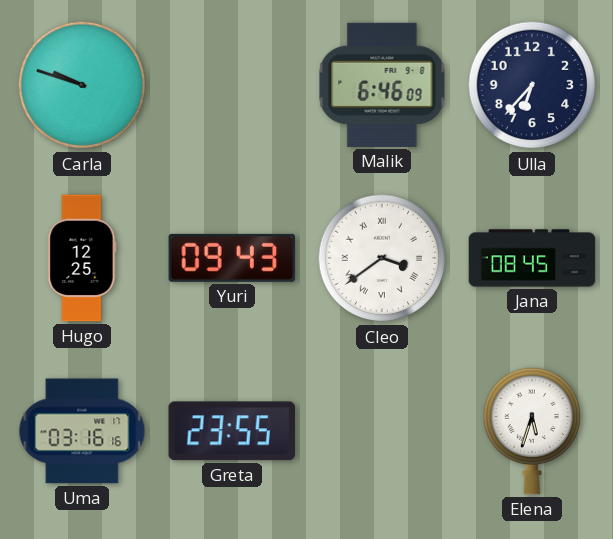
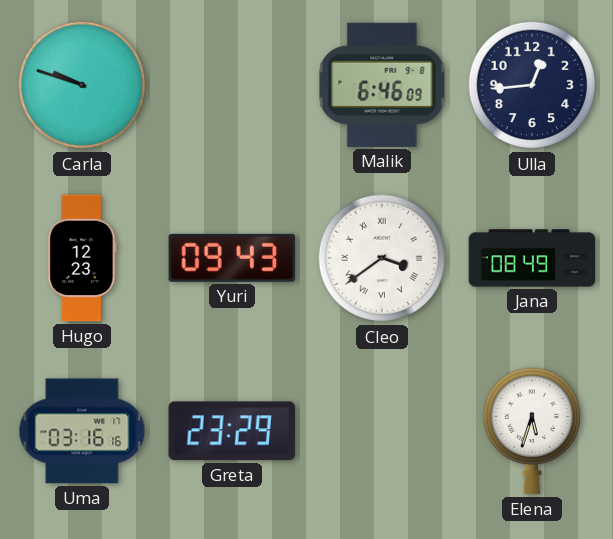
Ulla: 6:37 -> 12:44
Hugo: 12:25 -> 12:23
Jana: 08:45 -> 08:49
Greta: 23:55 -> 23:29
